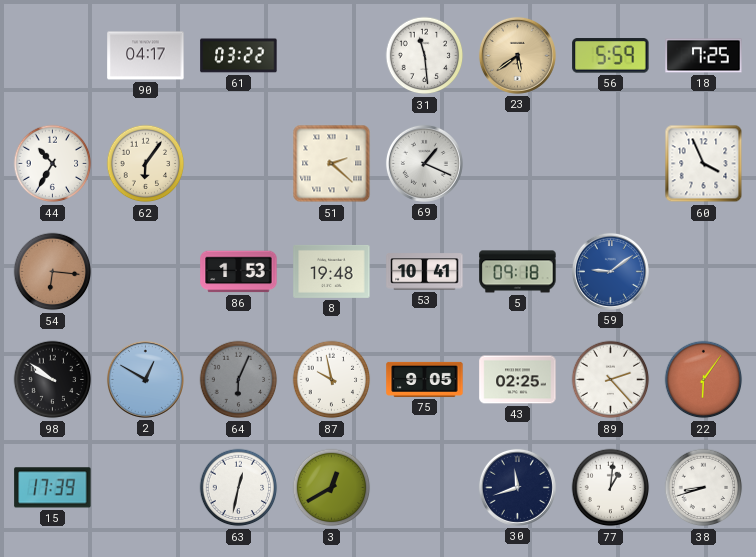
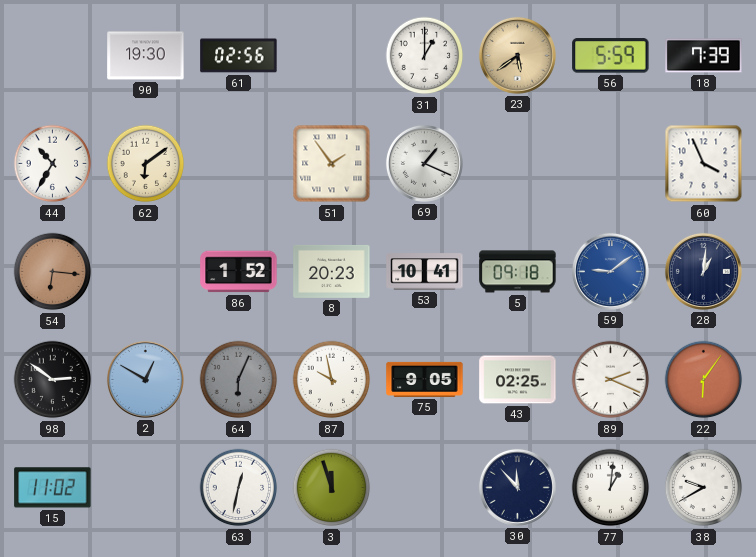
90: 04:17 -> 19:30
61: 03:22 -> 02:56
31: 11:29 -> 1:00
18: 7:25 -> 7:39
62: 6:06 -> 6:09
51: 2:22 -> 1:54
86: 1:53 -> 1:52
8: 19:48 -> 20:23
28: none -> 1:01
98: 9:51 -> 2:51
89: 2:23 -> 2:19
15: 17:39 -> 11:02
3: 12:40 -> 11:57
30: 11:42 -> 11:53
38: 8:42 -> 9:40
